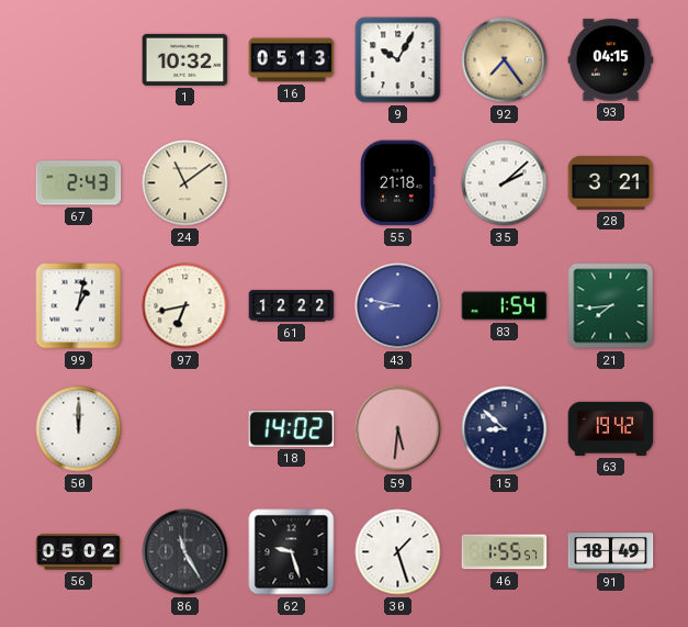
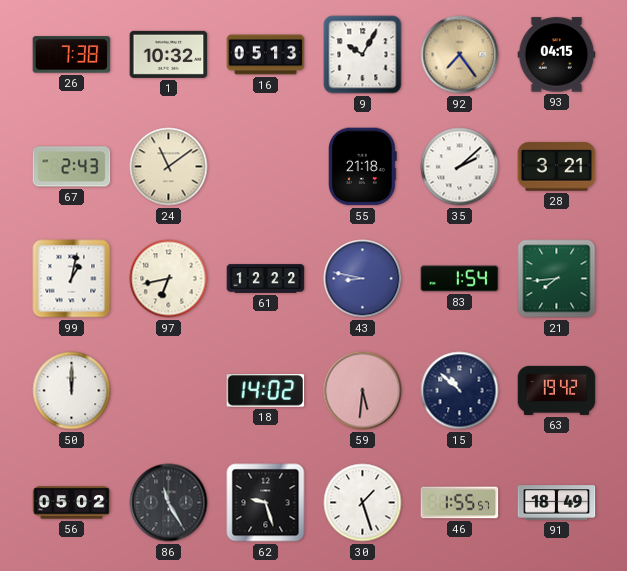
26: none -> 7:38
15: 8:52 -> 10:52
